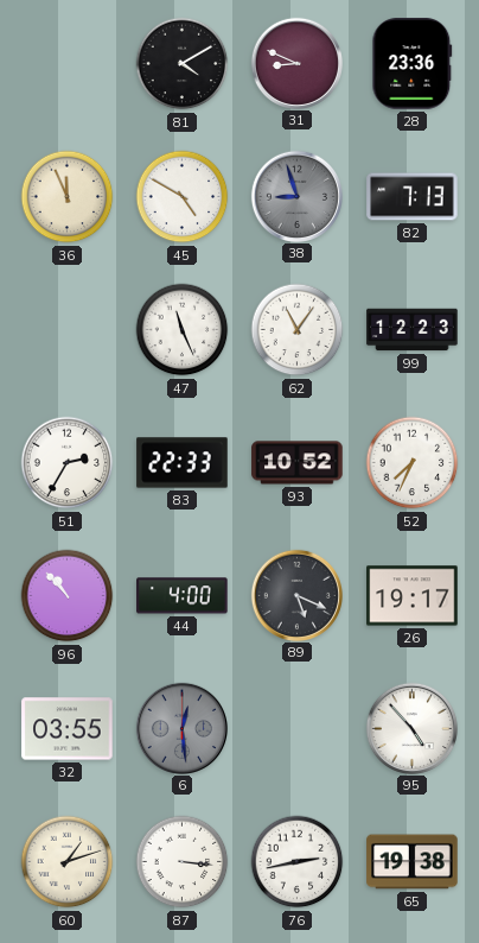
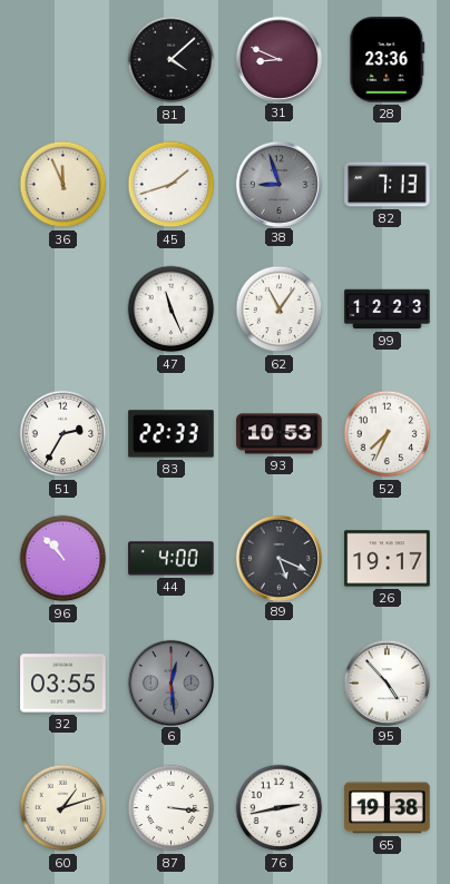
81: 4:10 -> 4:08
45: 4:50 -> 1:42
93: 10:52 -> 10:53
